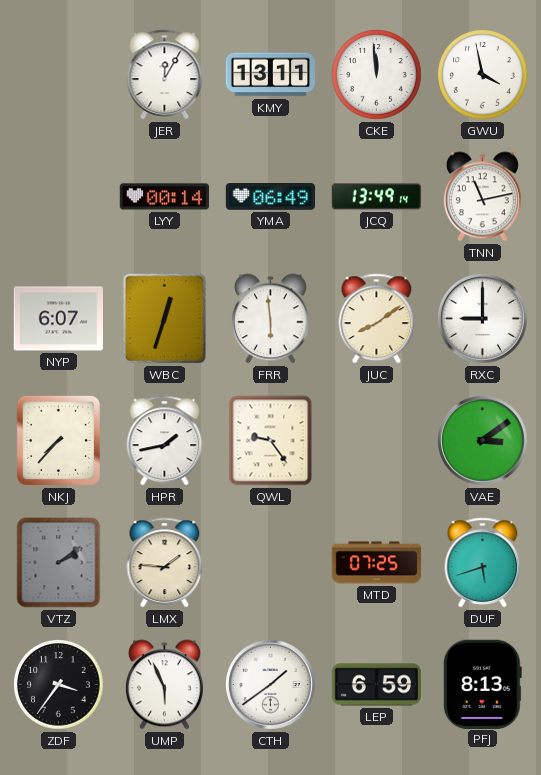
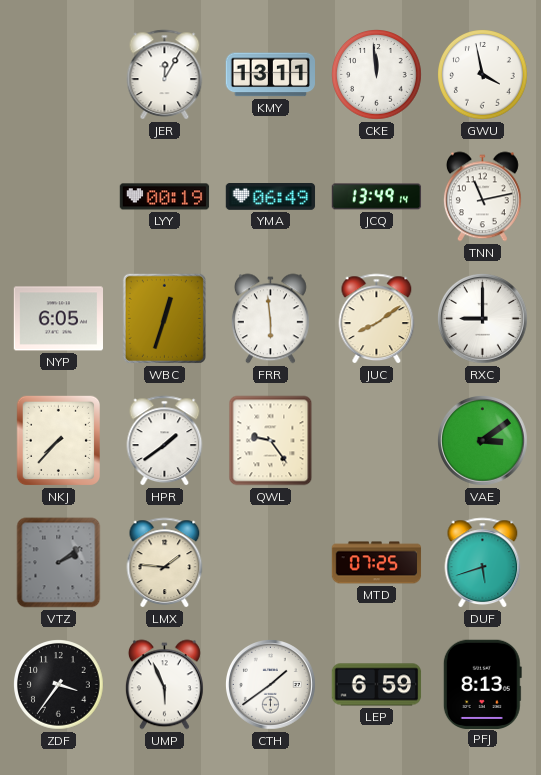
LYY: 00:14 -> 00:19
NYP: 6:07 -> 6:05
HPR: 1:43 -> 1:39
